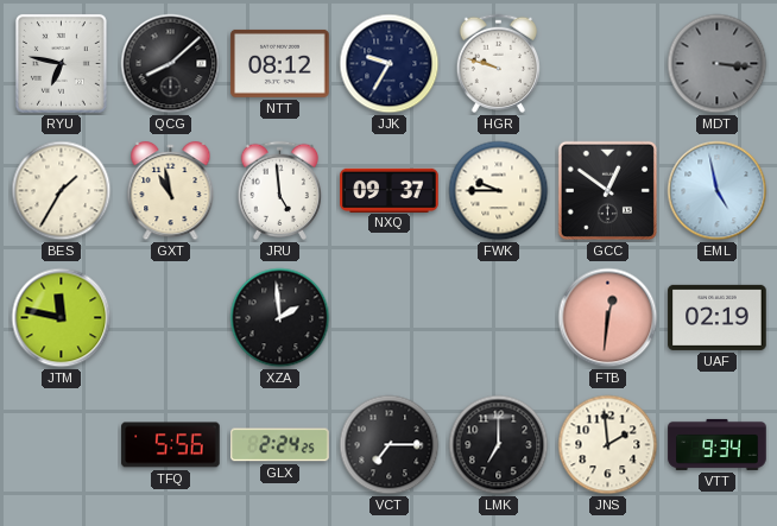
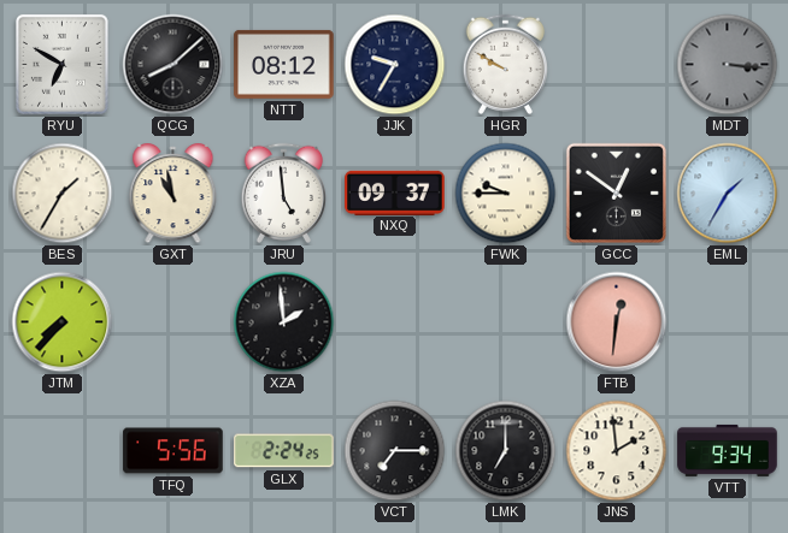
RYU: 6:47 -> 6:50
HGR: 9:48 -> 9:50
EML: 4:58 -> 1:35
JTM: 11:47 -> 7:37
UAF: 02:19 -> none
